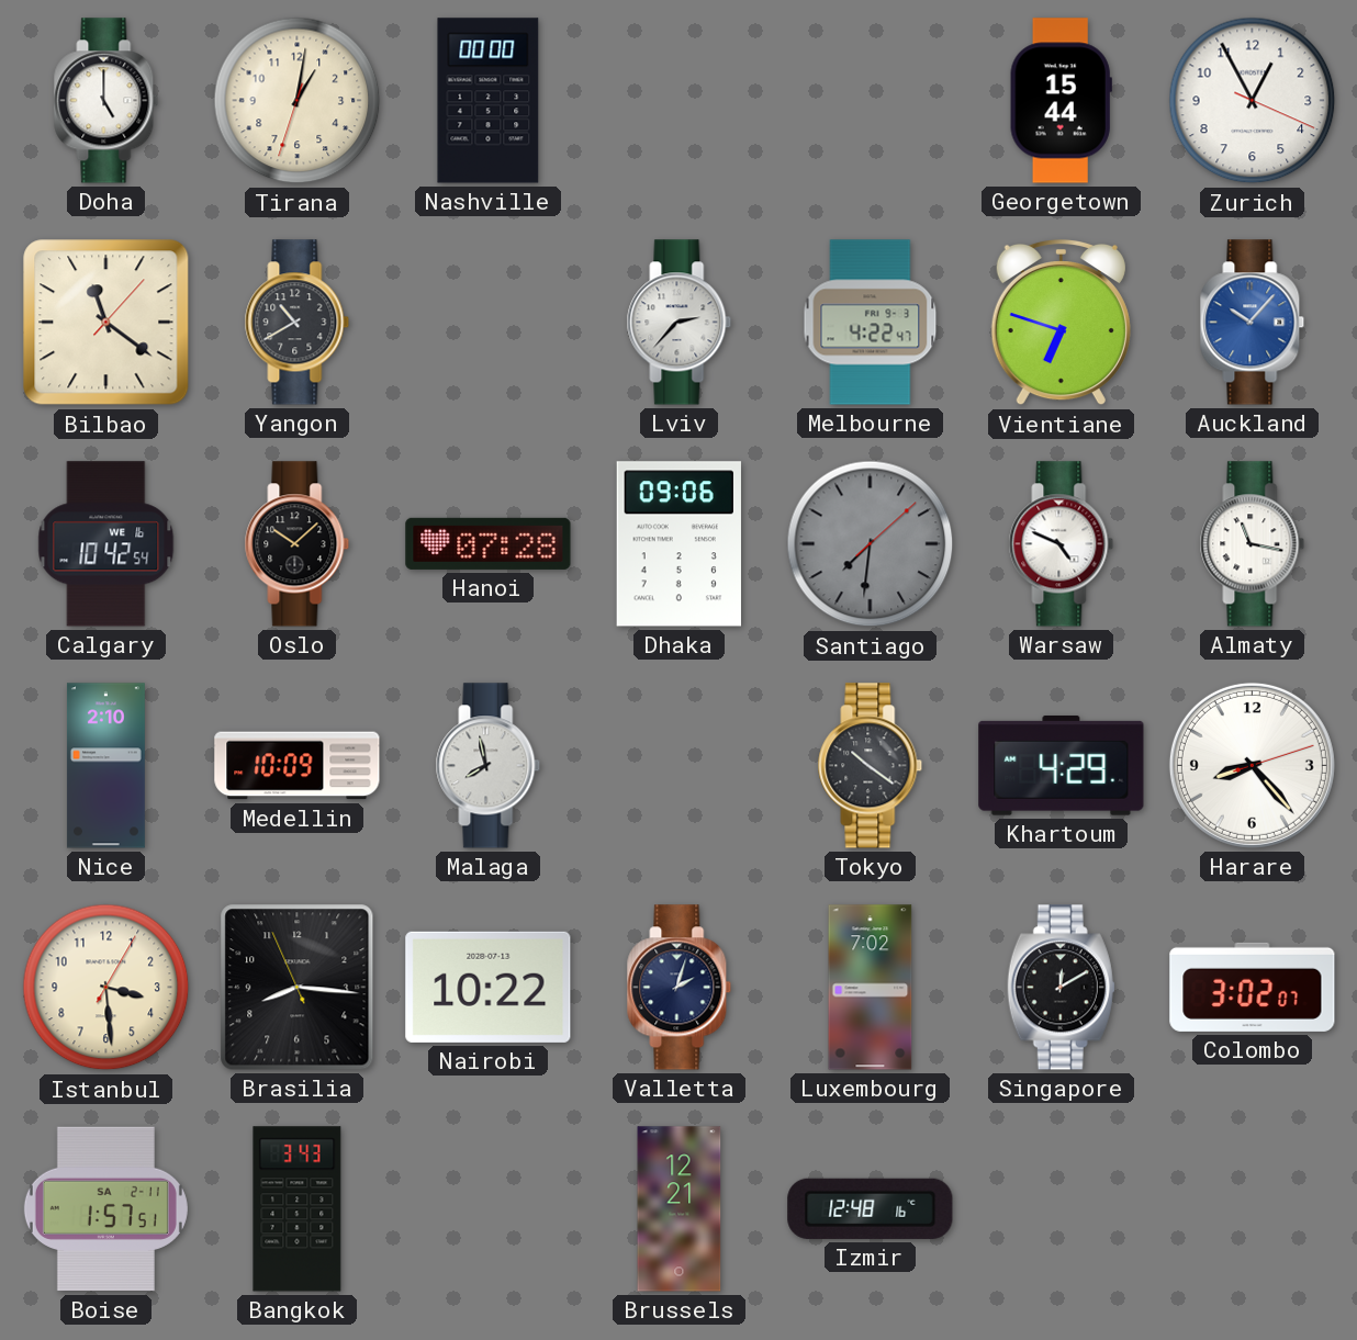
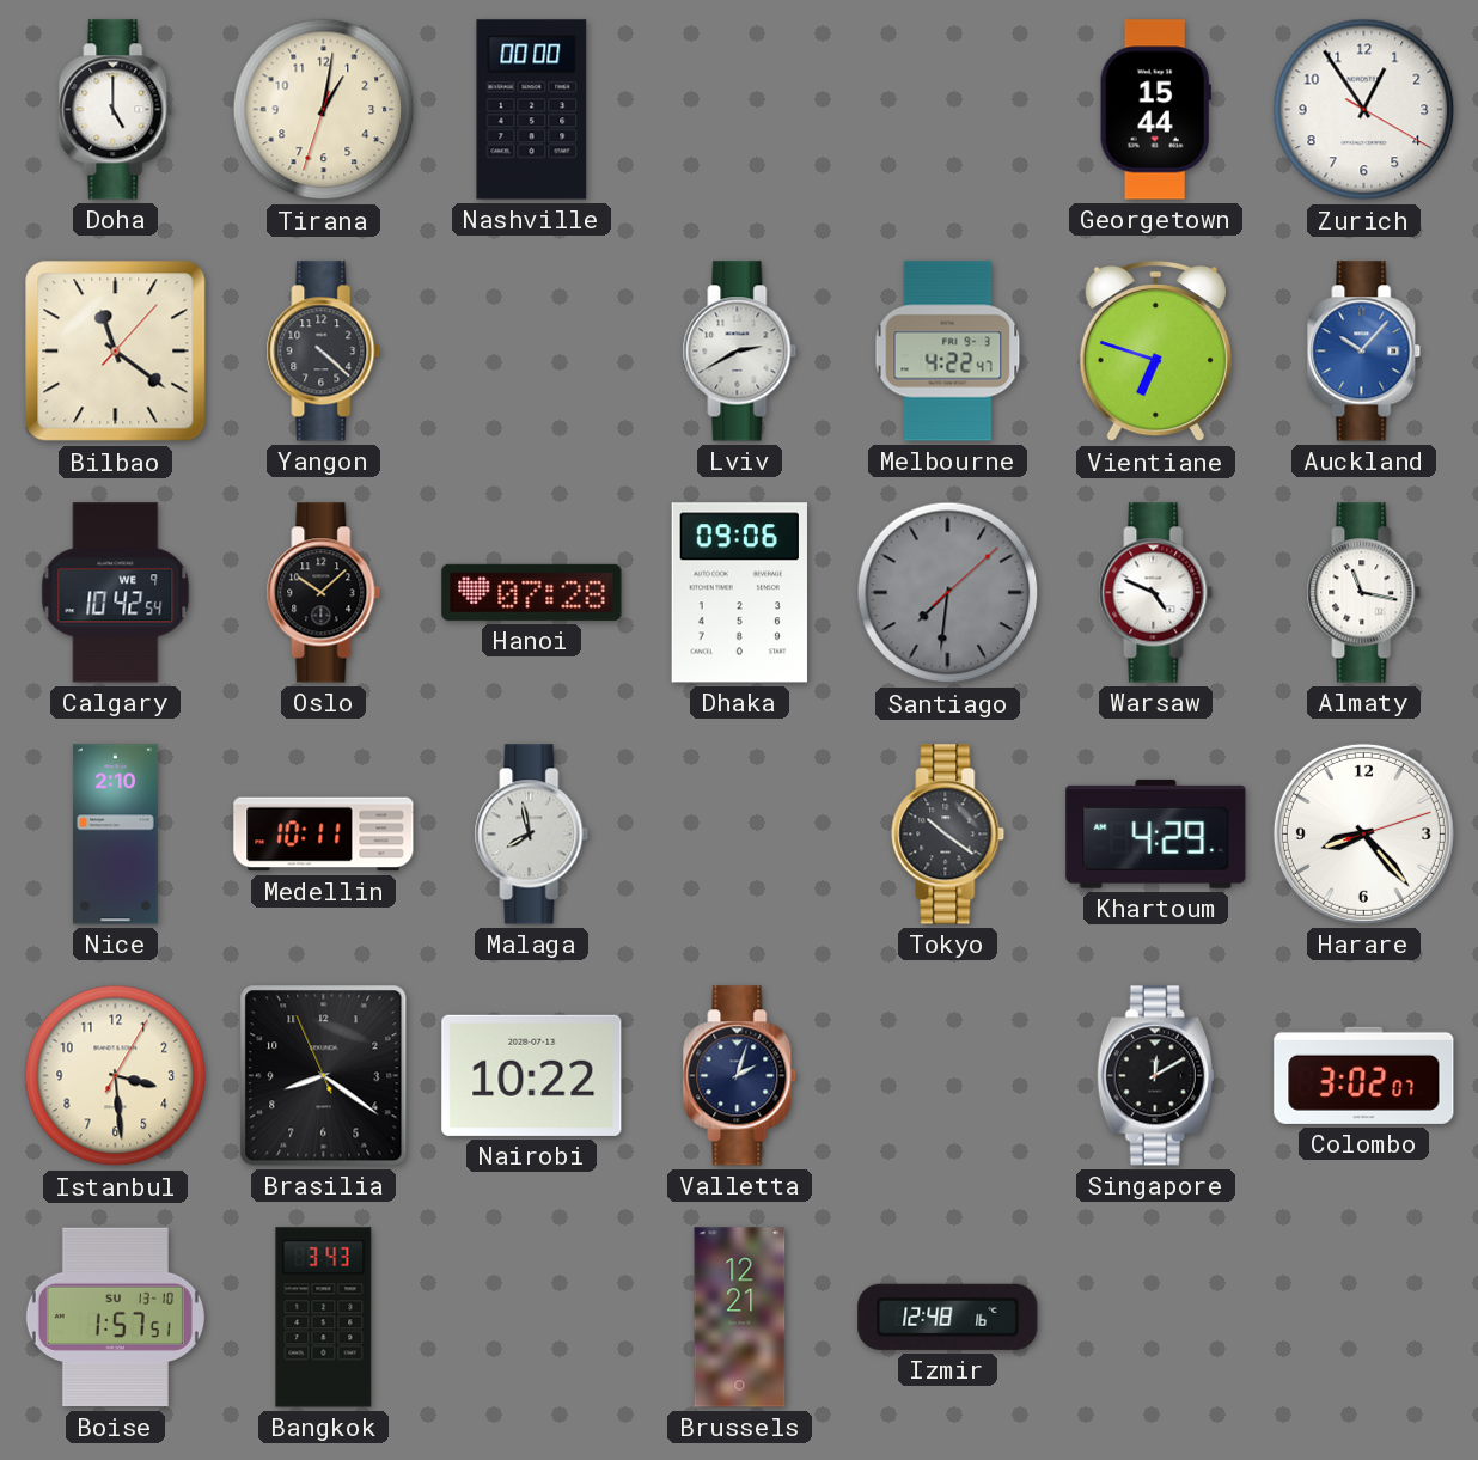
Zurich: 12:55 -> 12:54
Yangon: 10:40 -> 4:22
Lviv: 2:37 -> 2:40
Calgary date: WE 16 -> WE 9
Medellin: 10:09 -> 10:11
Brasilia: 8:15 -> 8:20
Luxembourg: 7:02 -> none
Boise date: SA 2-11 -> SU 13-10
